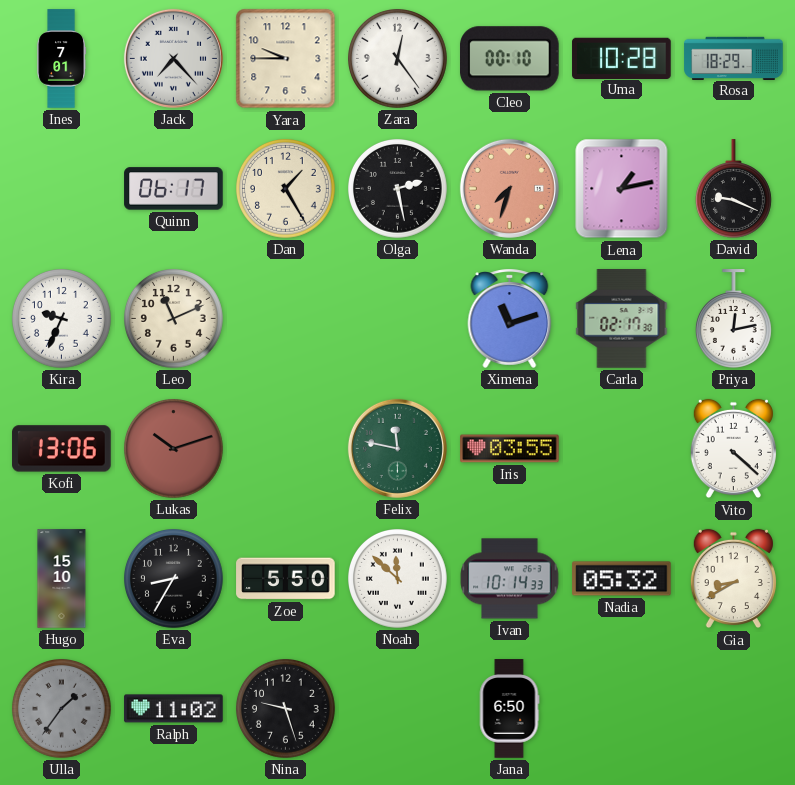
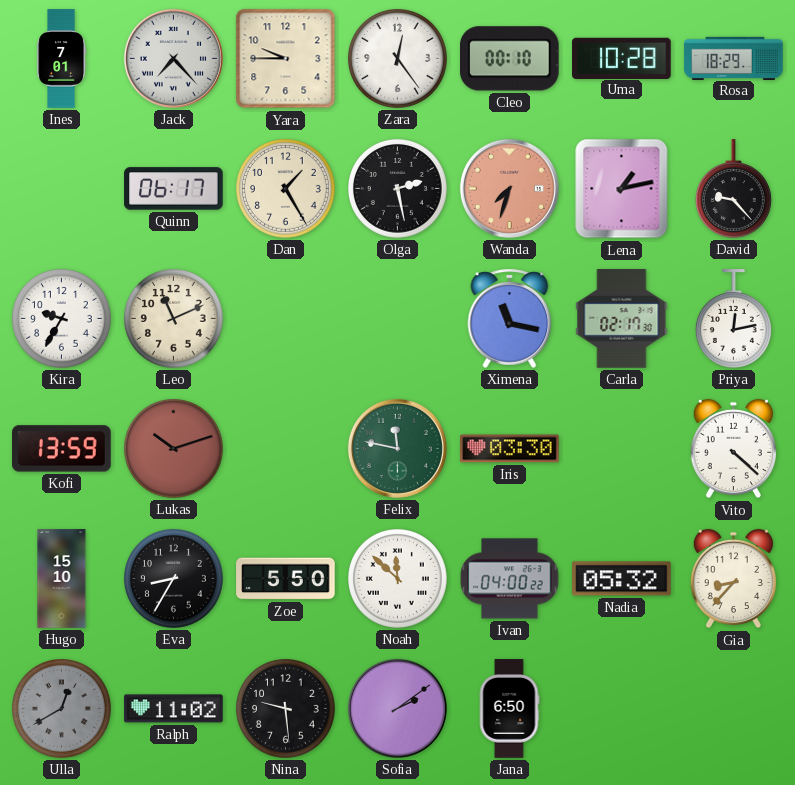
David: 9:19 -> 9:23
Kira: 9:34 -> 9:35
Ximena: 11:12 -> 11:17
Kofi: 13:06 -> 13:59
Iris: 03:55 -> 03:30
Ivan: 10:14 -> 04:00
Gia: 8:40 -> 8:37
Ulla: 1:36 -> 12:40
Nina: 9:27 -> 9:29
Sofia: none -> 2:09
